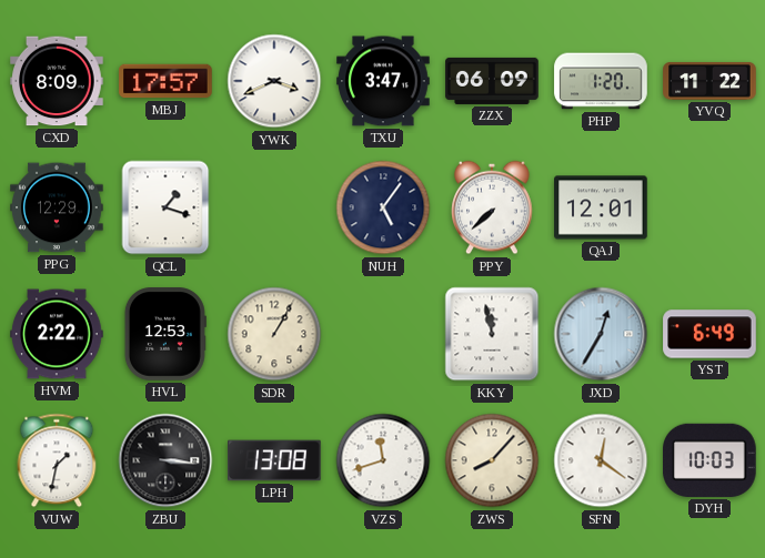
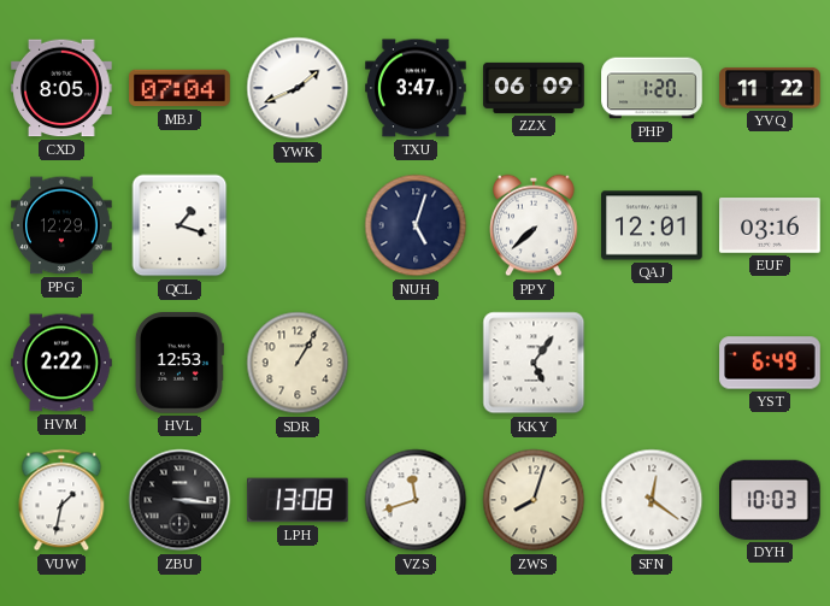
CXD: 8:09 -> 8:05
MBJ: 17:57 -> 07:04
YWK: 3:41 -> 1:41
NUH: 5:06 -> 5:03
EUF: none -> 03:16
KKY: 11:58 -> 5:06
JXD: 12:35 -> none
ZWS: 8:07 -> 8:03
